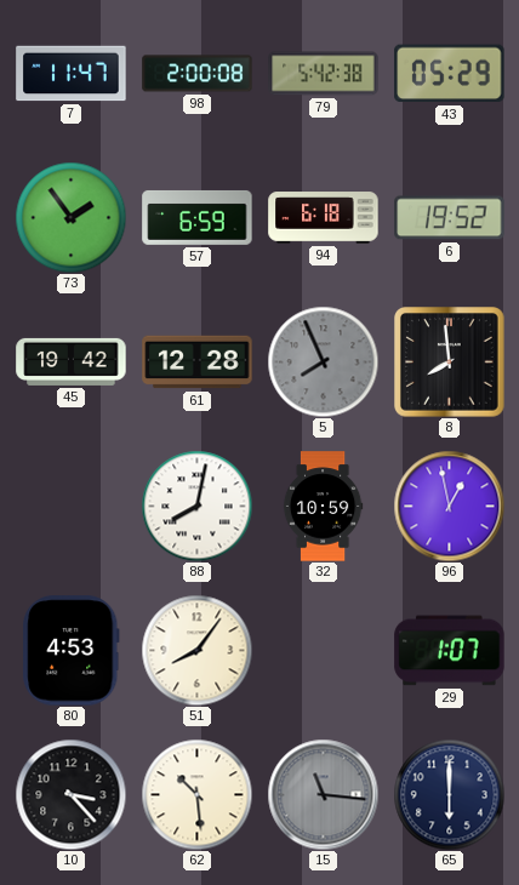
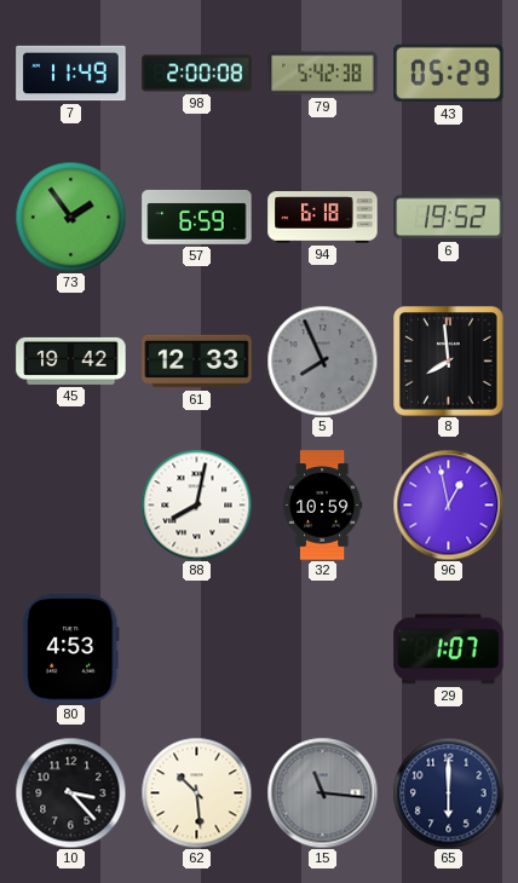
7: 11:47 -> 11:49
61: 12:28 -> 12:33
51: 8:06 -> none
